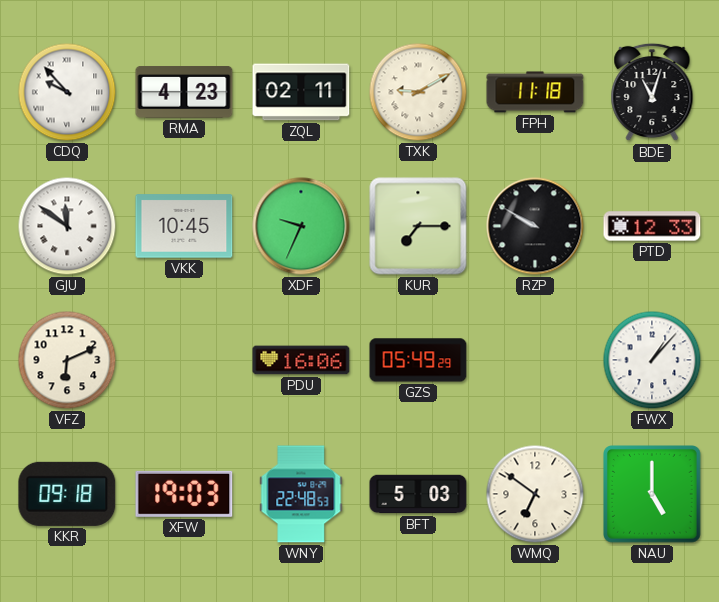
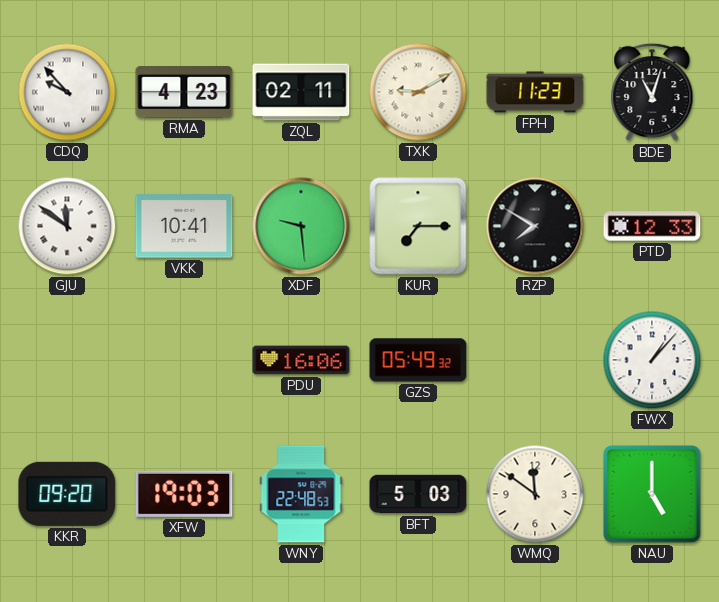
FPH: 11:18 -> 11:23
VKK: 10:45 -> 10:41
XDF: 9:34 -> 9:29
RZP: 9:50 -> 7:50
VFZ: 6:11 -> none
GZS: 05:49:29 -> 05:49:32
KKR: 09:18 -> 09:20
WMQ: 6:51 -> 11:51
